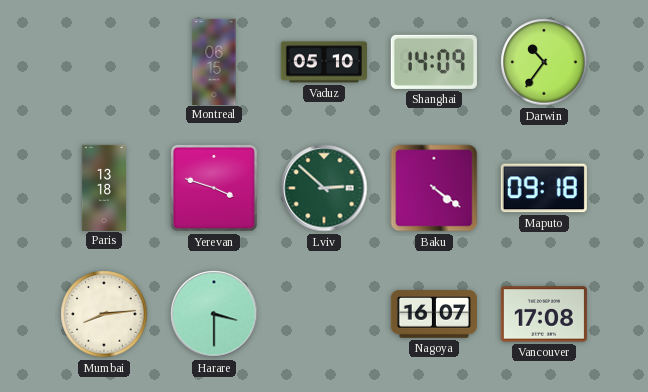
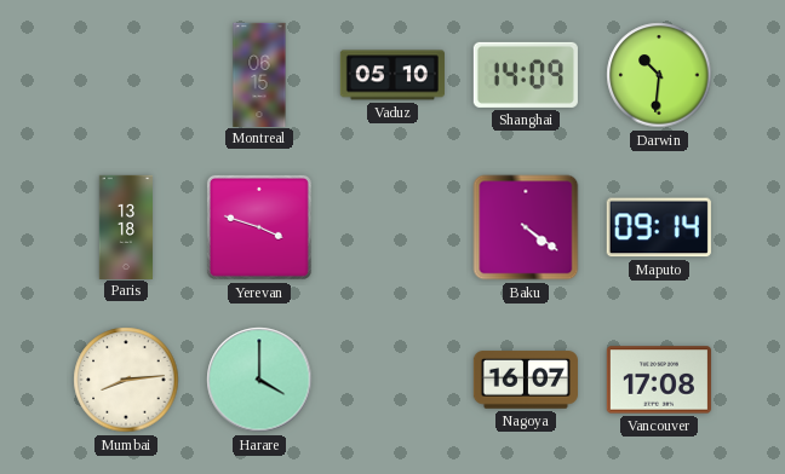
Darwin: 10:36 -> 10:31
Lviv: 2:52 -> none
Maputo: 09:18 -> 09:14
Harare: 3:30 -> 4:00
